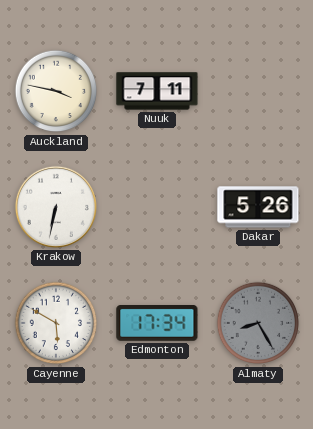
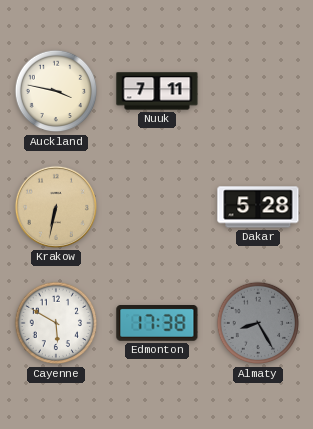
Krakow dial: white -> champagne
Dakar: 5:26 -> 5:28
Edmonton: 17:34 -> 17:38
